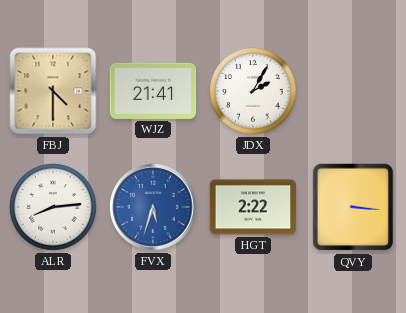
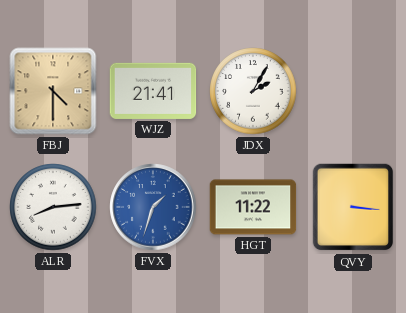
FVX: 5:33 -> 1:33
HGT: 2:22 -> 11:22
